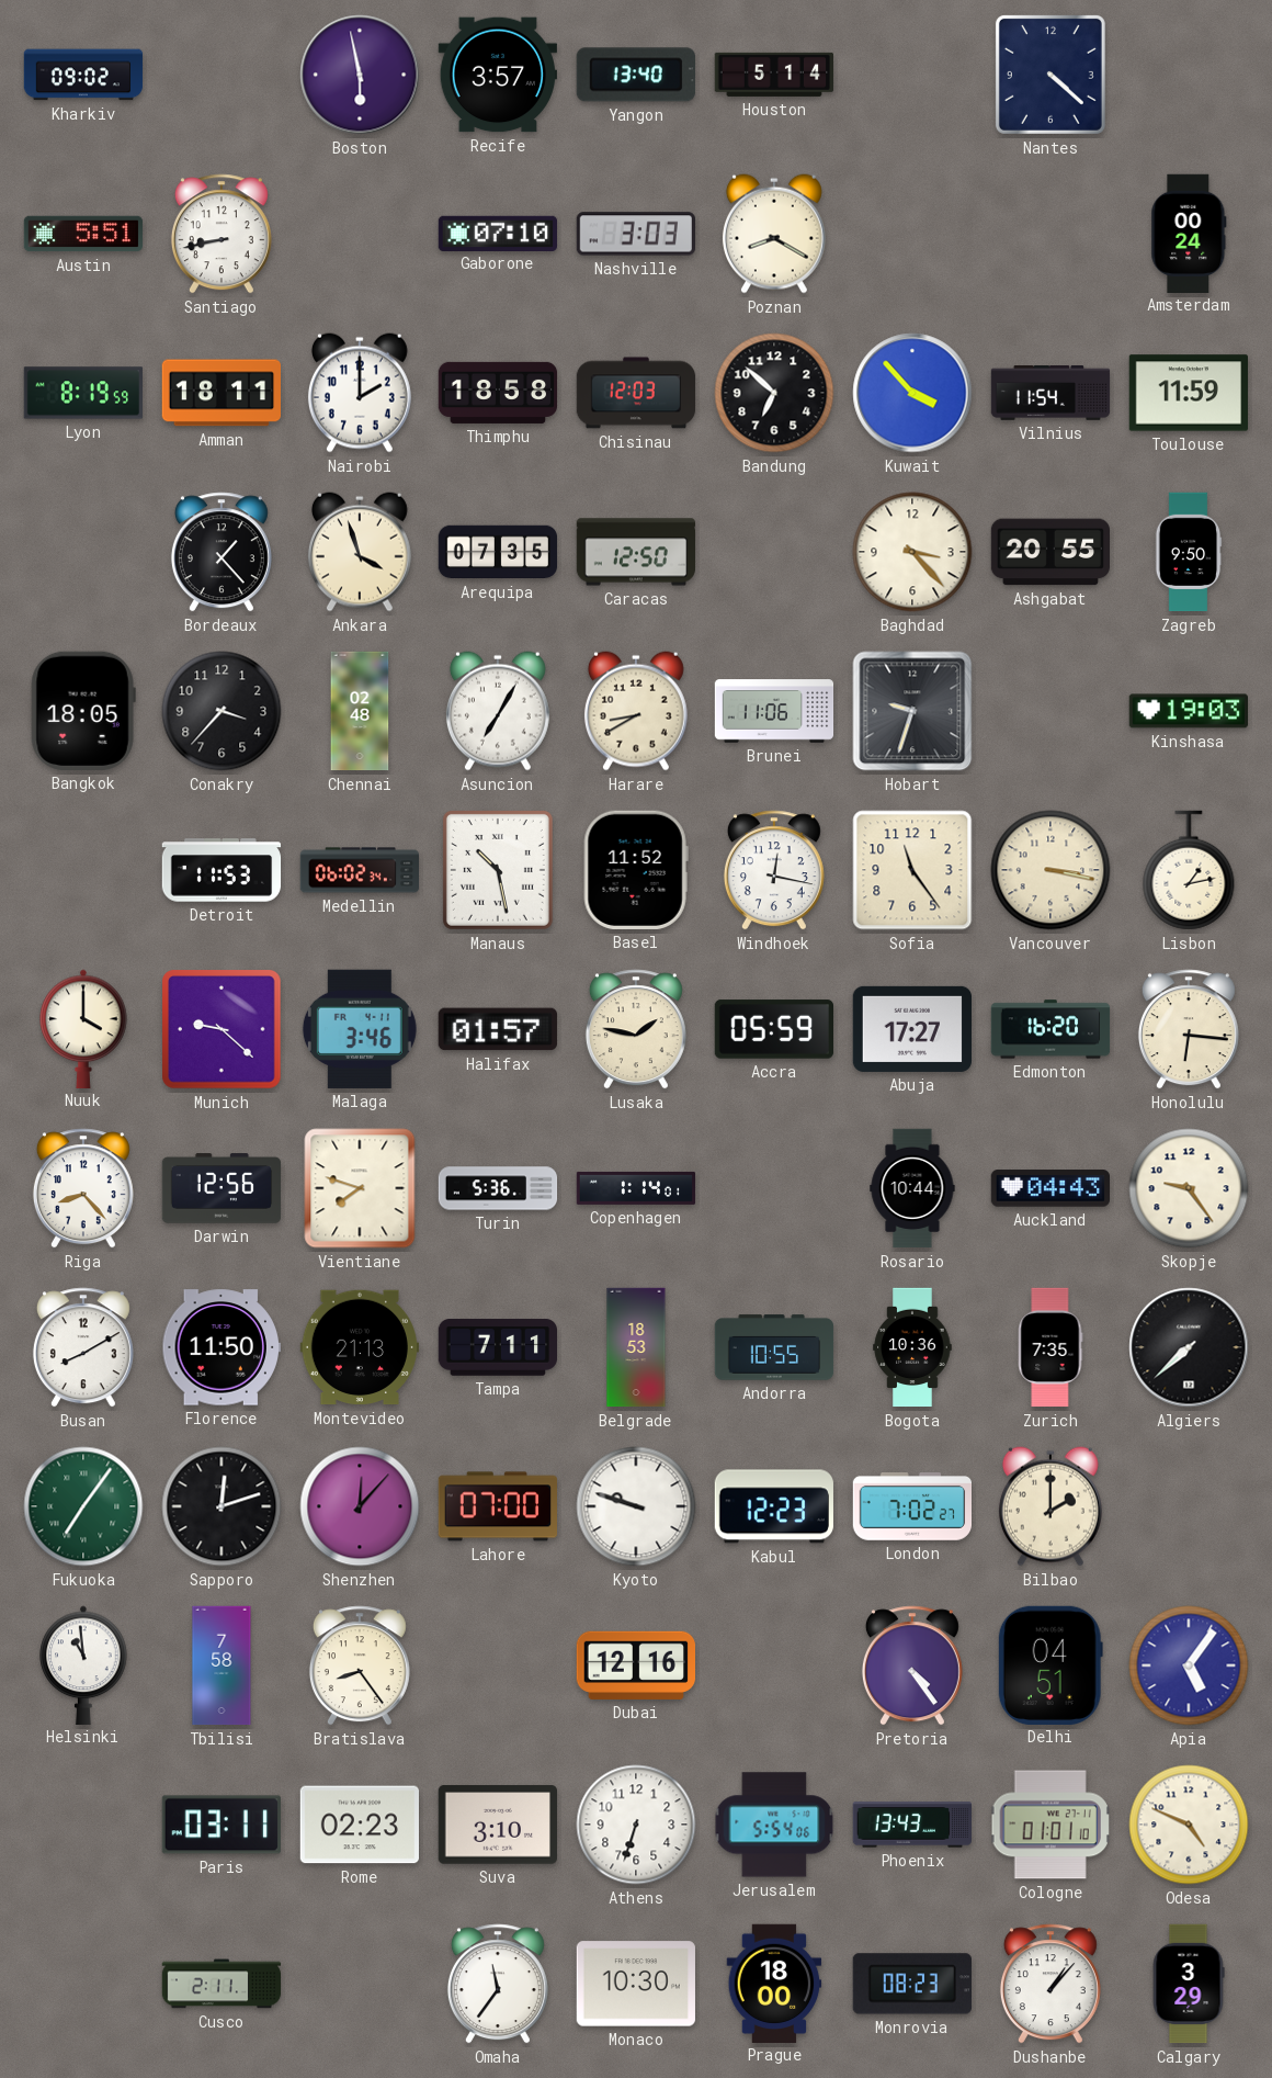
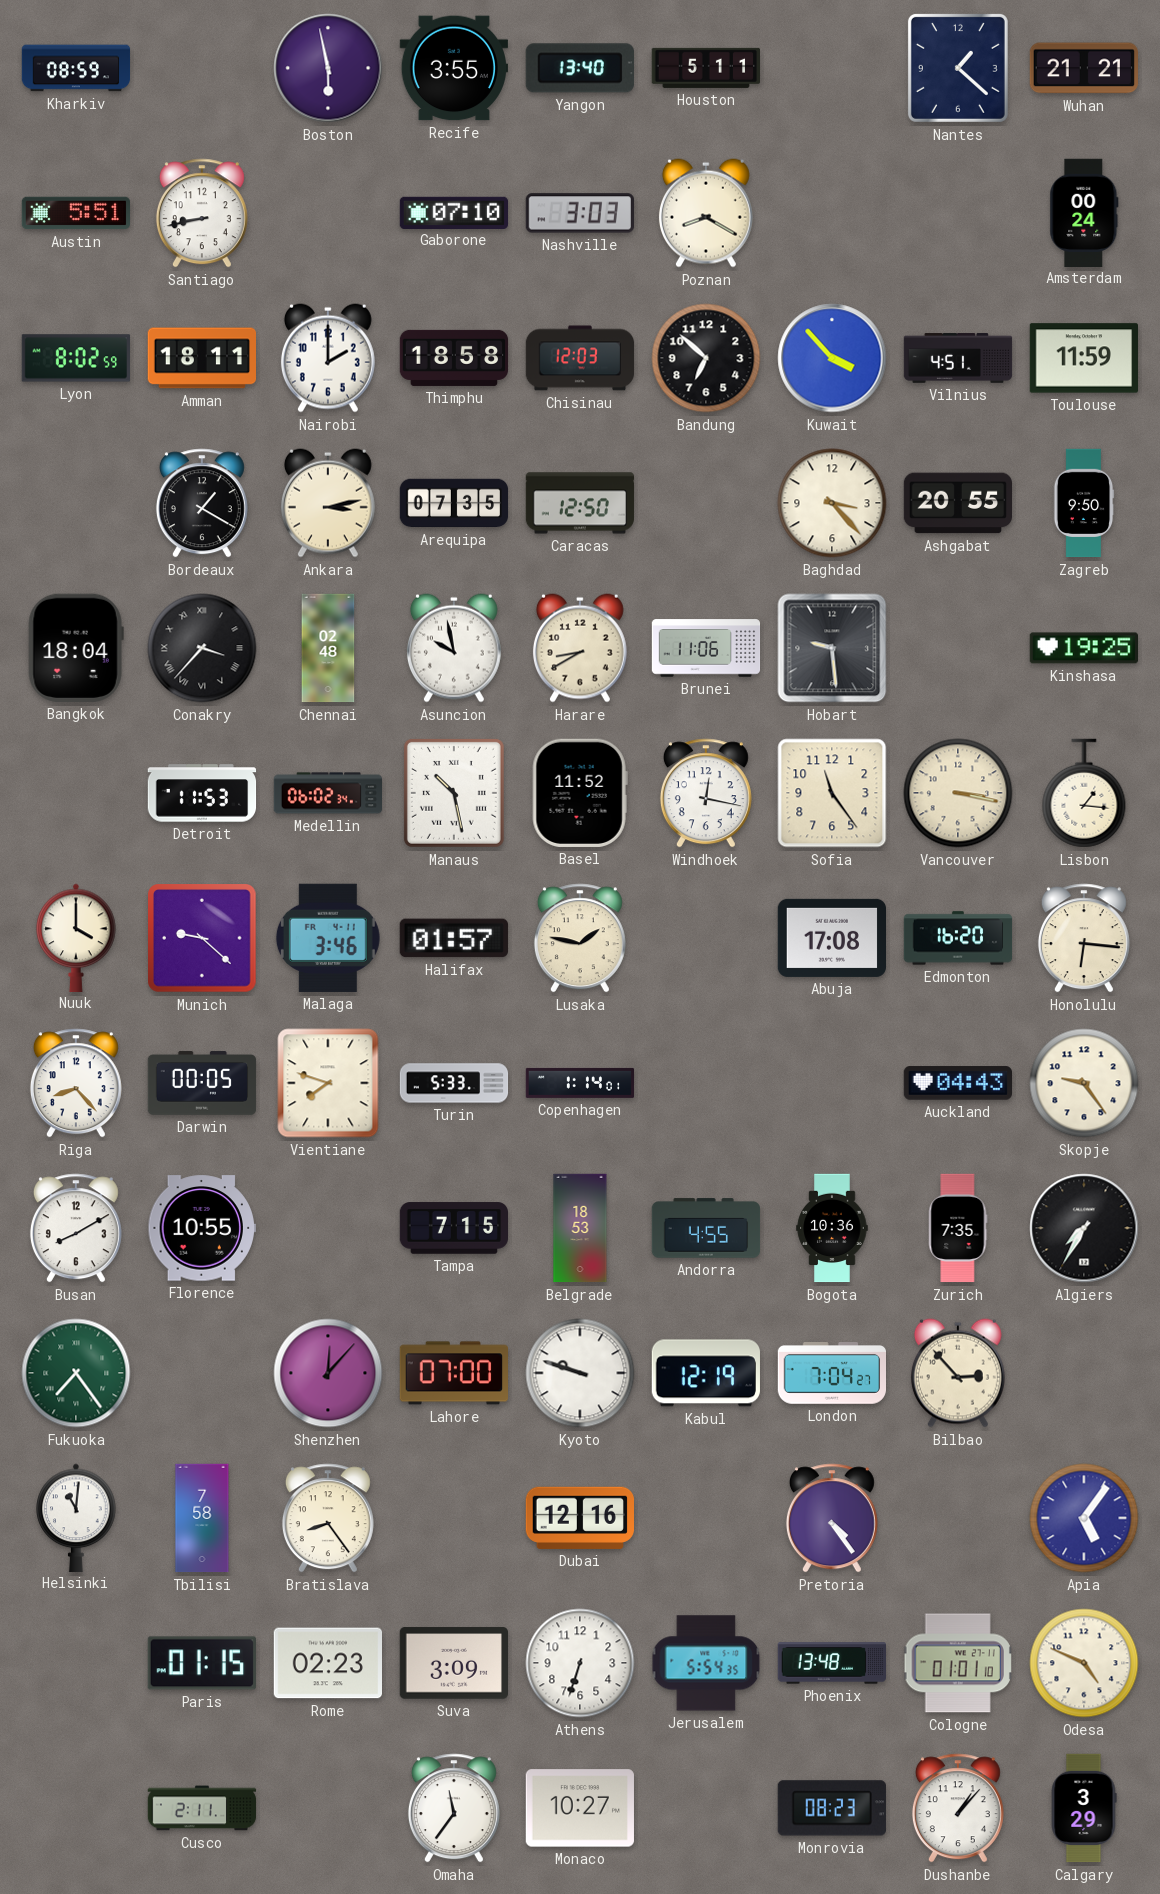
Kharkiv: 09:02 -> 08:59
Recife: 3:57 -> 3:55
Houston: 5:14 -> 5:11
Nantes: 4:22 -> 1:22
Wuhan: none -> 21:21
Lyon: 8:19 -> 8:02
Vilnius: 11:54 -> 4:51
Bordeaux: 1:23 -> 1:20
Ankara: 3:57 -> 3:13
Bangkok: 18:05 -> 18:04
Conakry numerals: Arabic -> Roman
Asuncion: 7:05 -> 9:58
Hobart: 9:33 -> 9:29
Kinshasa: 19:03 -> 19:25
Lisbon: 1:13 -> 1:16
Accra: 05:59 -> none
Abuja: 17:27 -> 17:08
Darwin: 12:56 -> 00:05
Turin: 5:36 -> 5:33
Rosario: 10:44 -> none
Florence: 11:50 -> 10:55
Montevideo: 21:13 -> none
Tampa: 7:11 -> 7:15
Andorra: 10:55 -> 4:55
Algiers: 7:38 -> 7:35
Fukuoka: 7:06 -> 7:24
Sapporo: 12:12 -> none
Kabul: 12:23 -> 12:19
London: 7:02 -> 7:04
Bilbao: 2:00 -> 2:53
Helsinki: 10:59 -> 11:01
Delhi: 04:51 -> none
Paris: 03:11 -> 01:15
Suva: 3:10 -> 3:09
Jerusalem: 5:54:06 -> 5:54:35
Phoenix: 13:43 -> 13:48
Monaco: 10:30 -> 10:27
Prague: 18:00 -> none
